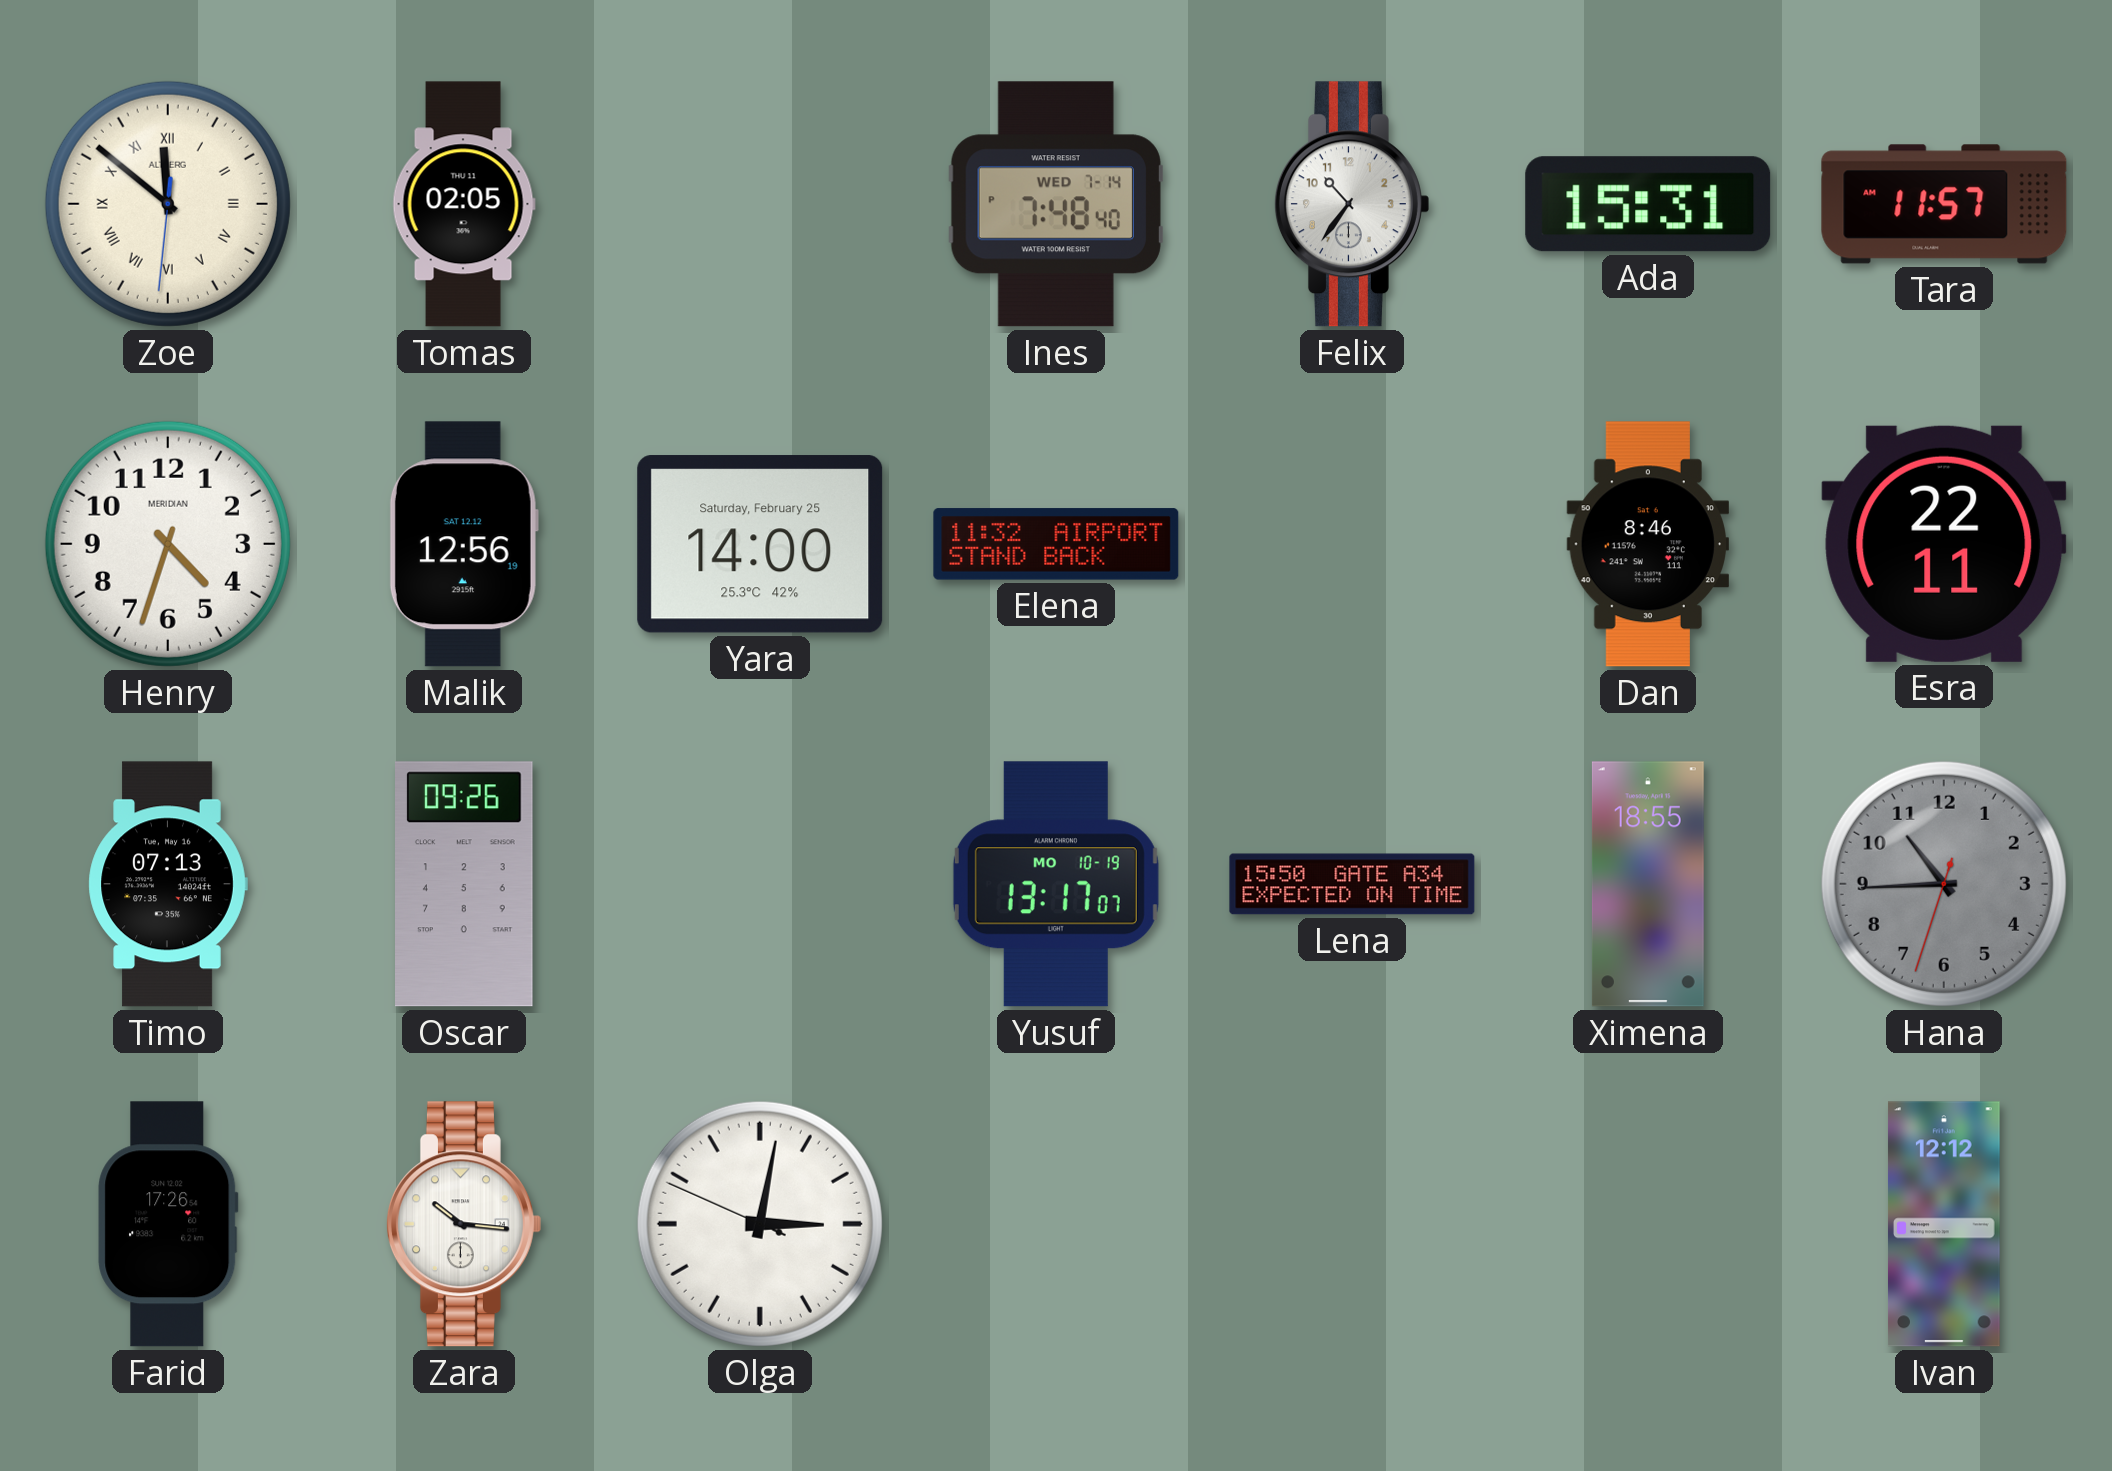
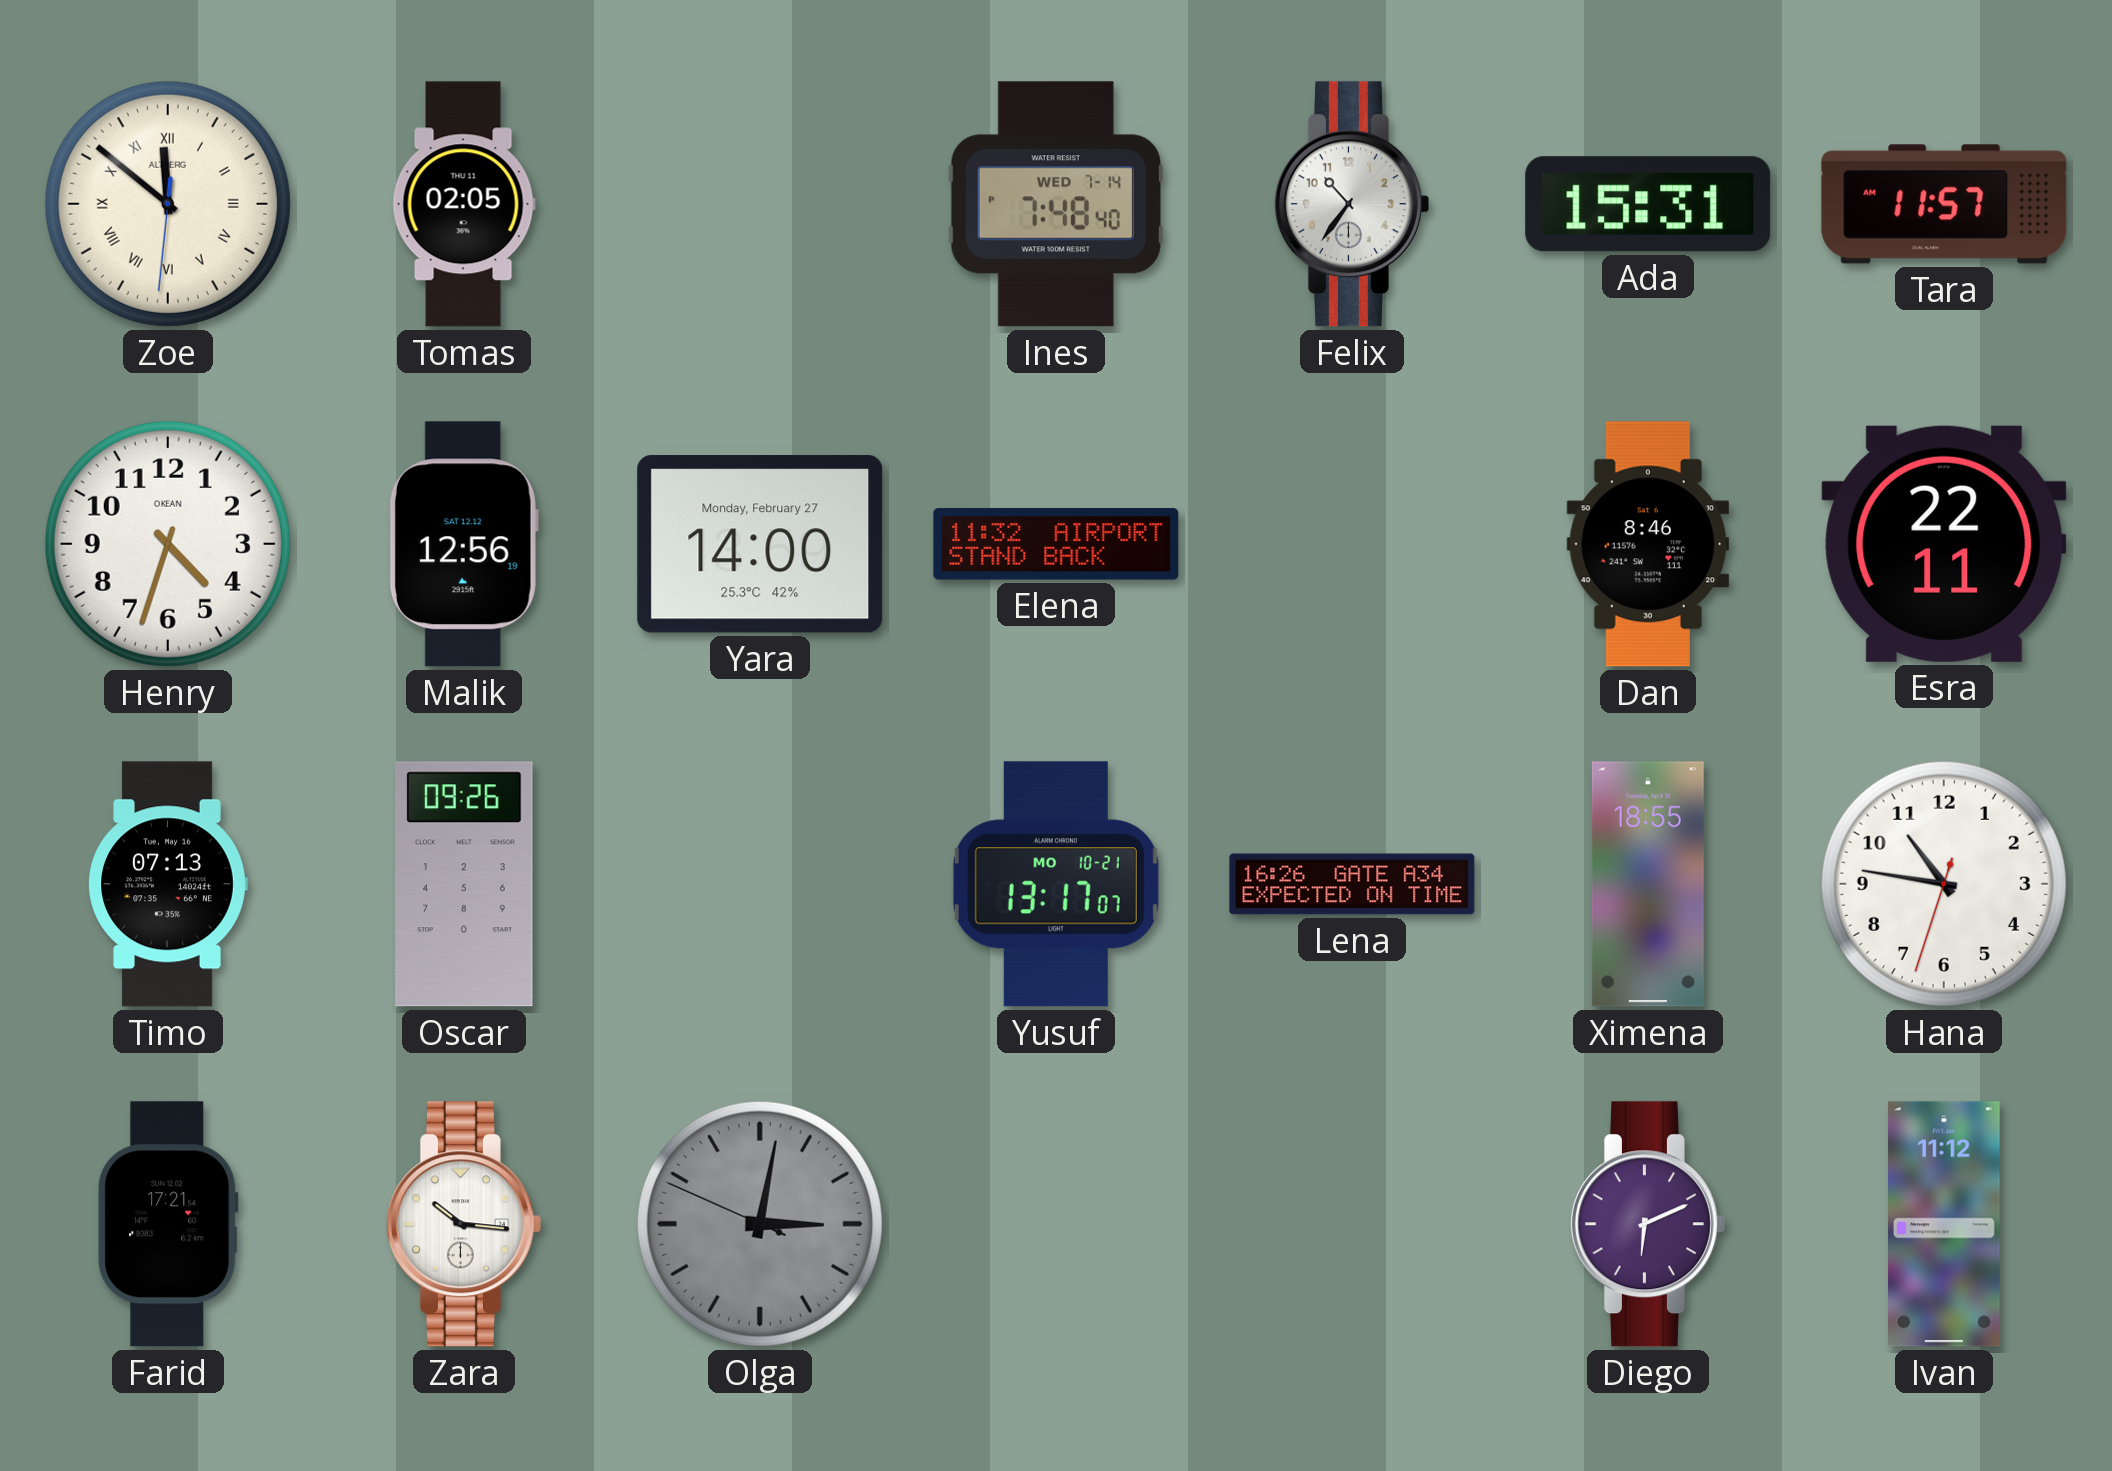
Henry brand: MERIDIAN -> OKEAN
Yara date: Saturday, February 25 -> Monday, February 27
Yusuf date: MO 10-19 -> MO 10-21
Lena: 15:50 -> 16:26
Hana: 10:44 -> 10:46
Hana dial: grey -> white
Farid: 17:26 -> 17:21
Olga dial: white -> grey
Diego: none -> 6:11
Ivan: 12:12 -> 11:12
